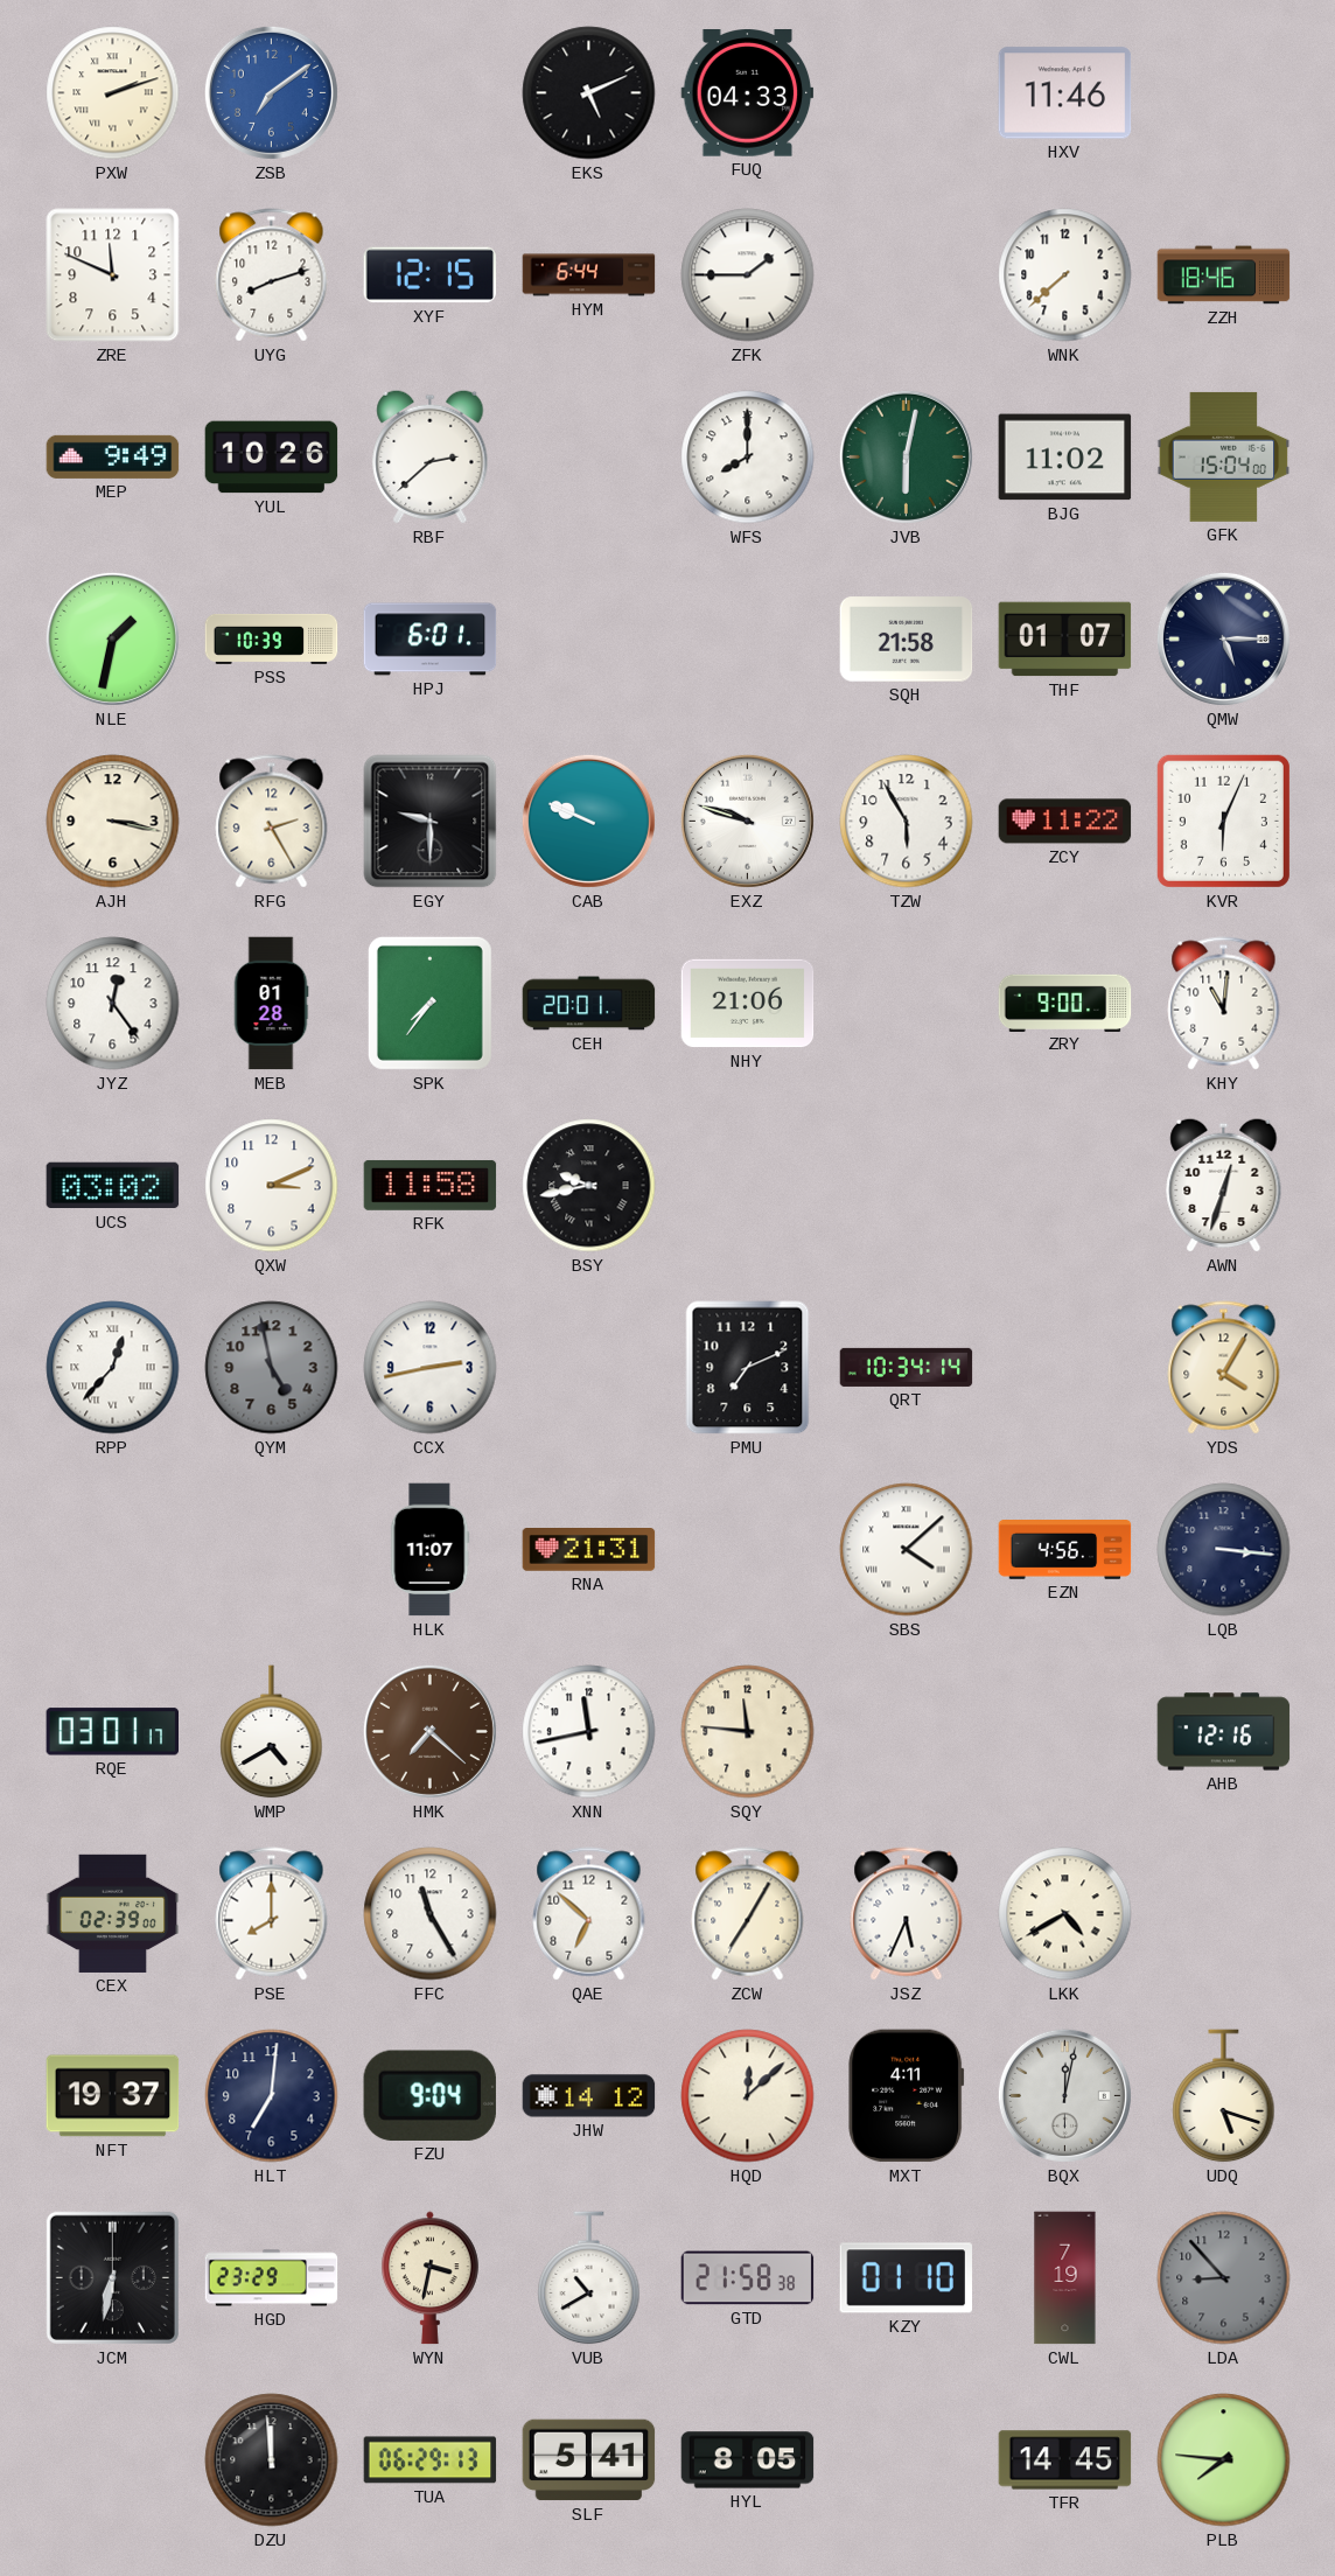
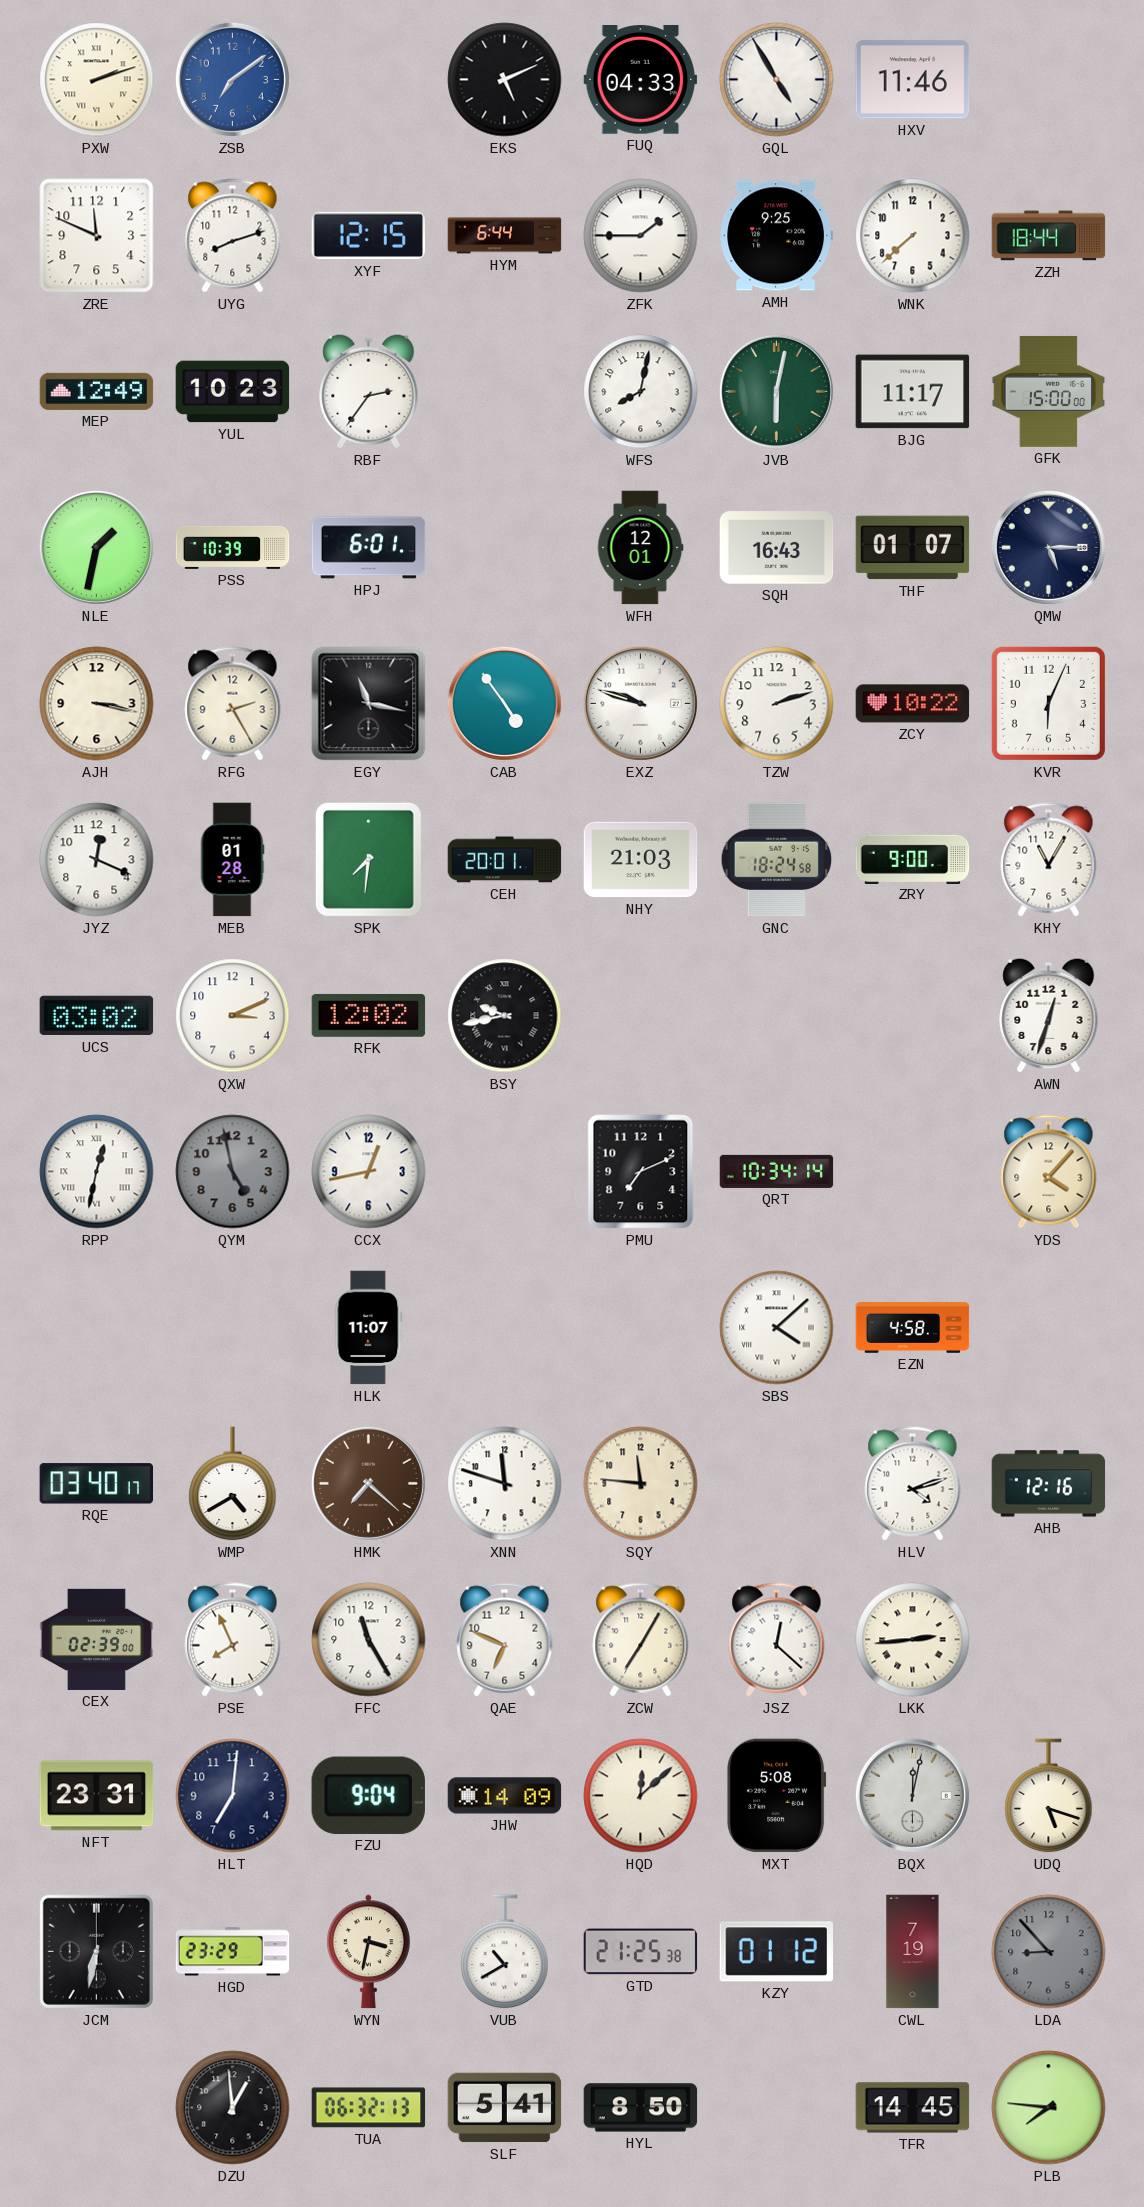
GQL: none -> 4:55
AMH: none -> 9:25
ZZH: 18:46 -> 18:44
MEP: 9:49 -> 12:49
YUL: 10:26 -> 10:23
RBF: 2:38 -> 2:36
WFS: 8:00 -> 8:02
BJG: 11:02 -> 11:17
GFK: 15:04 -> 15:00
WFH: none -> 12:01
SQH: 21:58 -> 16:43
EGY: 9:30 -> 11:17
CAB: 9:49 -> 4:54
TZW: 5:55 -> 2:12
ZCY: 11:22 -> 10:22
JYZ: 12:24 -> 12:19
SPK: 7:36 -> 7:31
NHY: 21:06 -> 21:03
GNC: none -> 18:24
KHY: 11:01 -> 11:05
RFK: 11:58 -> 12:02
RPP: 12:37 -> 12:32
CCX: 2:43 -> 12:43
YDS: 4:05 -> 4:07
RNA: 21:31 -> none
EZN: 4:56 -> 4:58
LQB: 3:16 -> none
RQE: 03:01 -> 03:40
XNN: 11:43 -> 11:48
HLV: none -> 4:12
PSE: 8:00 -> 7:56
QAE: 6:52 -> 6:49
JSZ: 5:34 -> 12:22
LKK: 4:40 -> 2:44
NFT: 19:37 -> 23:31
JHW: 14:12 -> 14:09
MXT: 4:11 -> 5:08
GTD: 21:58 -> 21:25
KZY: 01:10 -> 01:12
DZU: 11:59 -> 12:59
TUA: 06:29 -> 06:32
HYL: 8:05 -> 8:50
